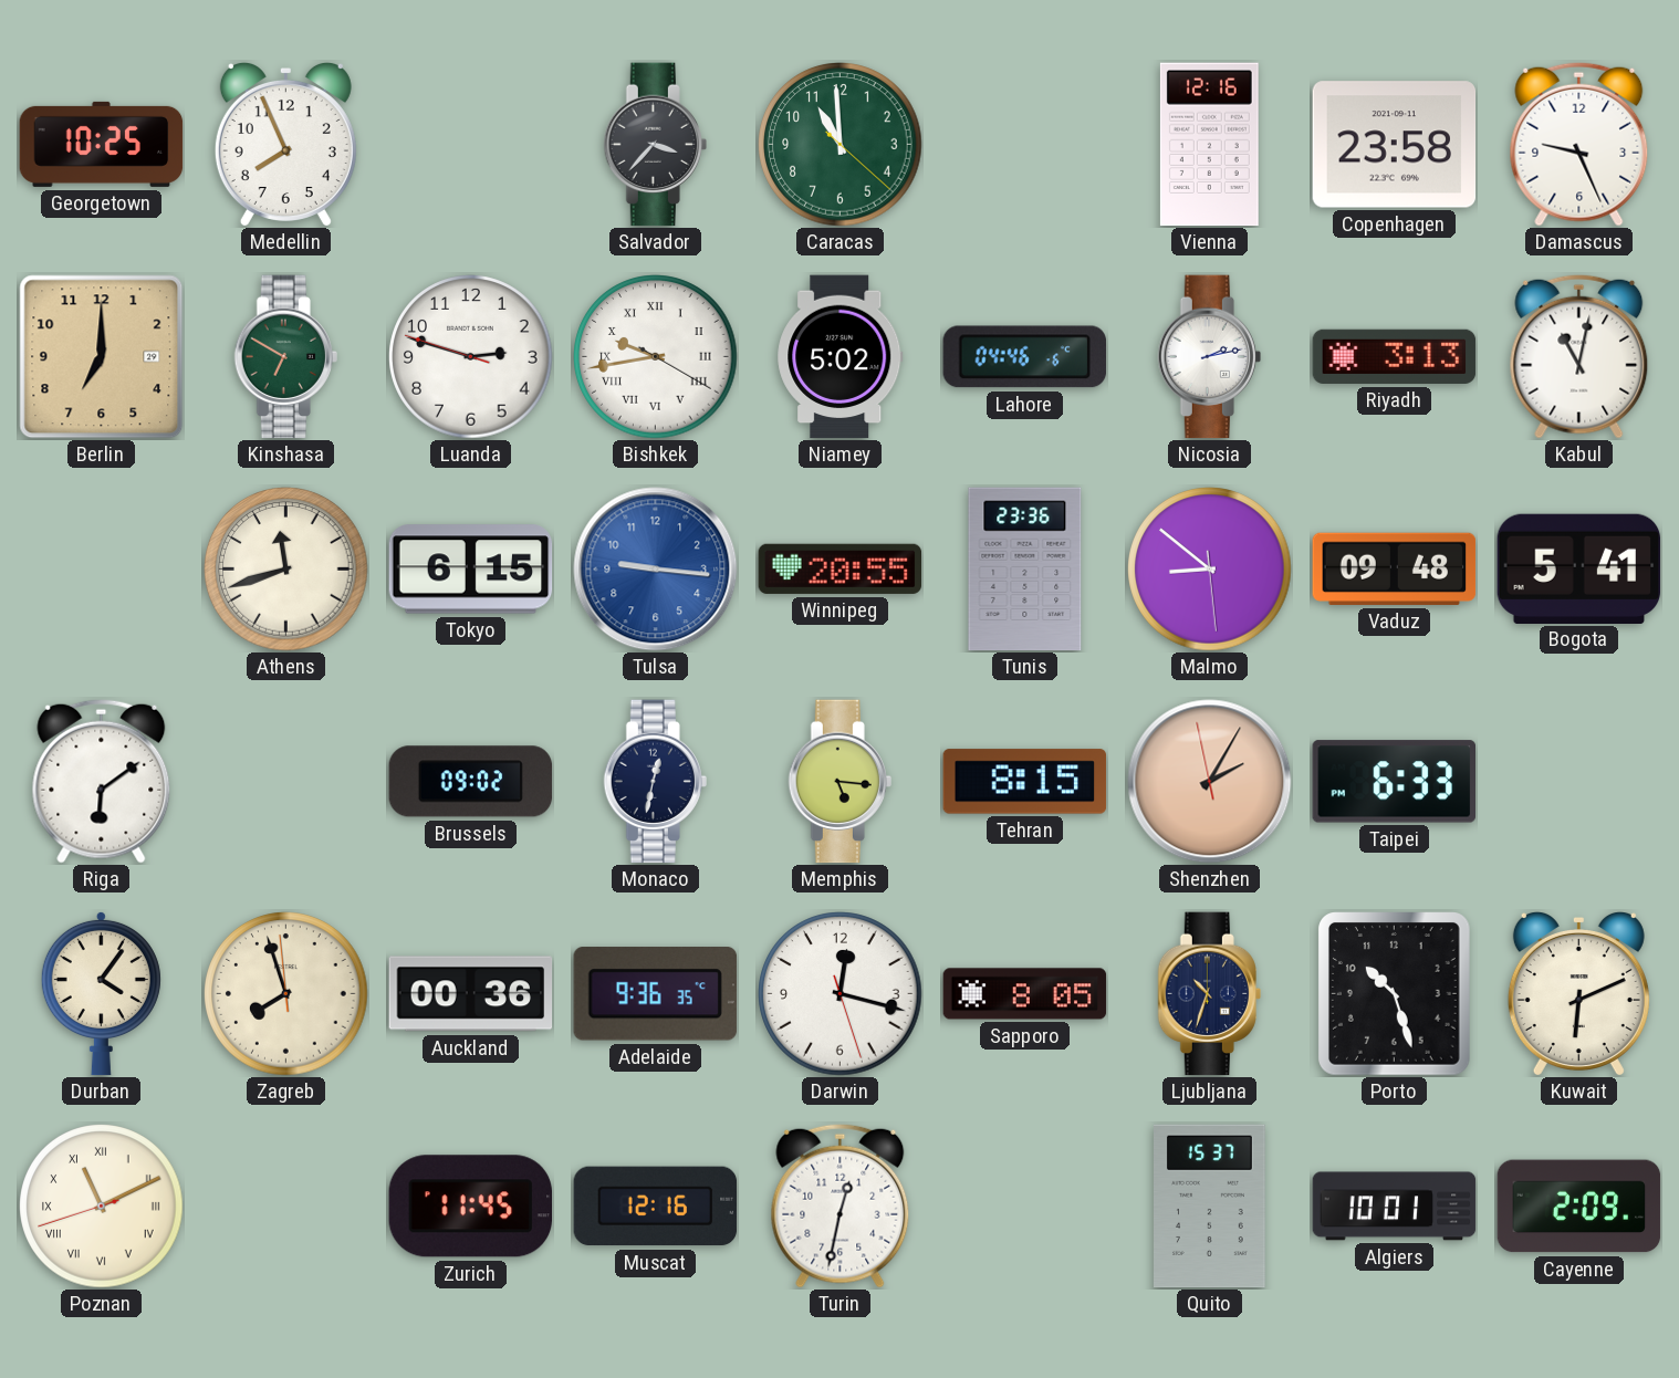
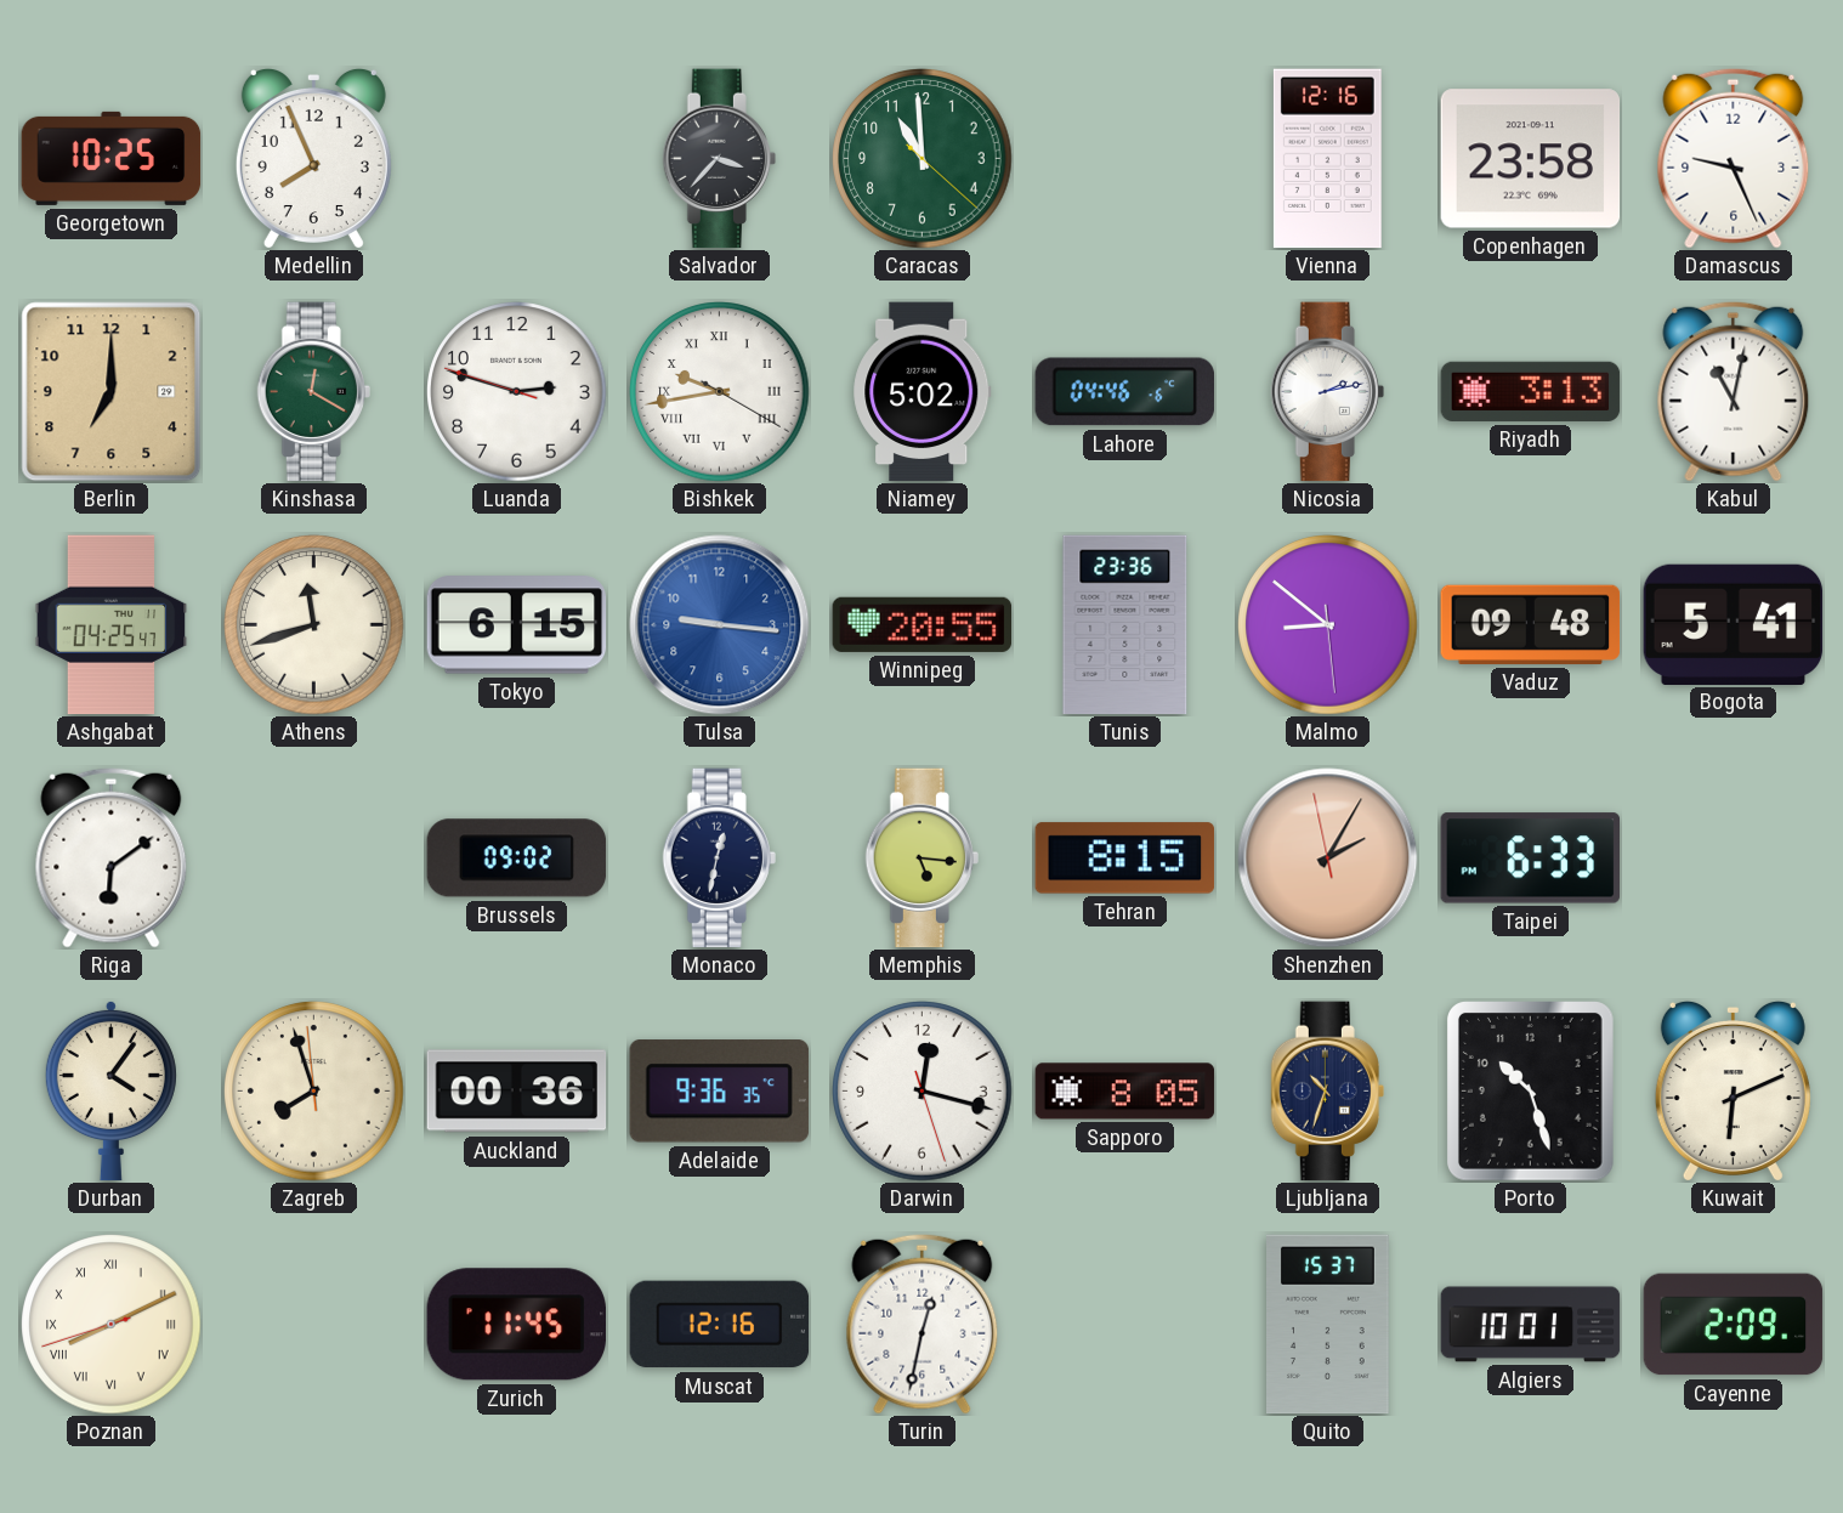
Kinshasa: 6:50 -> 12:20
Ashgabat: none -> 04:25
Poznan: 11:10 -> 8:10
